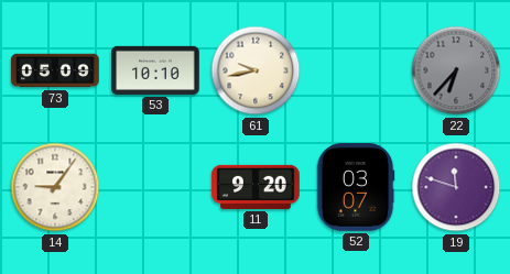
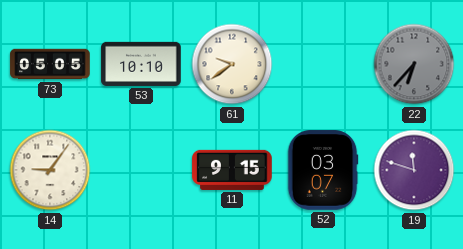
73: 05:09 -> 05:05
61: 9:43 -> 9:39
11: 9:20 -> 9:15
